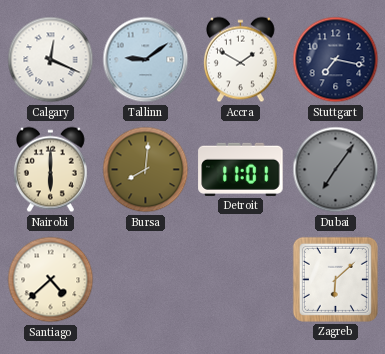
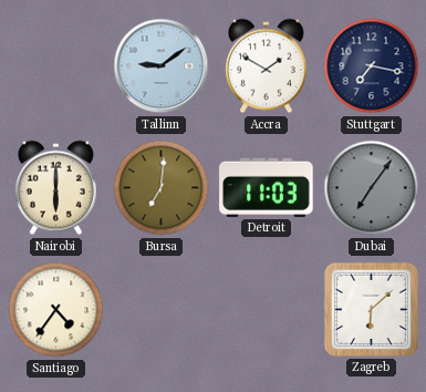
Calgary: 12:19 -> none
Bursa: 8:01 -> 7:01
Detroit: 11:01 -> 11:03
Santiago: 4:38 -> 4:36
